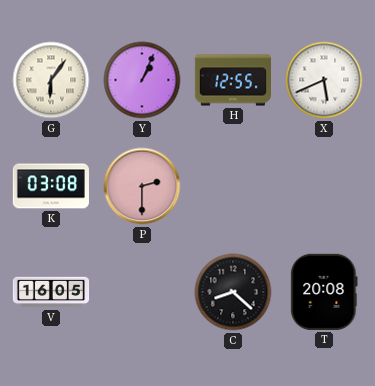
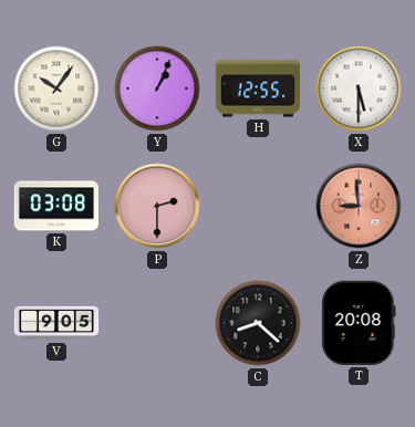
G: 6:06 -> 10:06
X: 5:41 -> 5:30
Z: none -> 8:59
V: 16:05 -> 9:05
